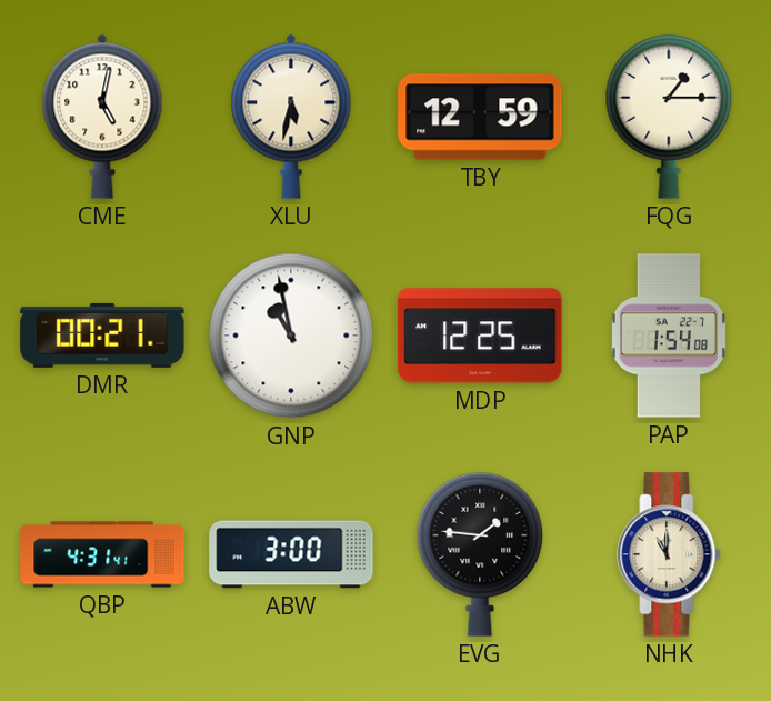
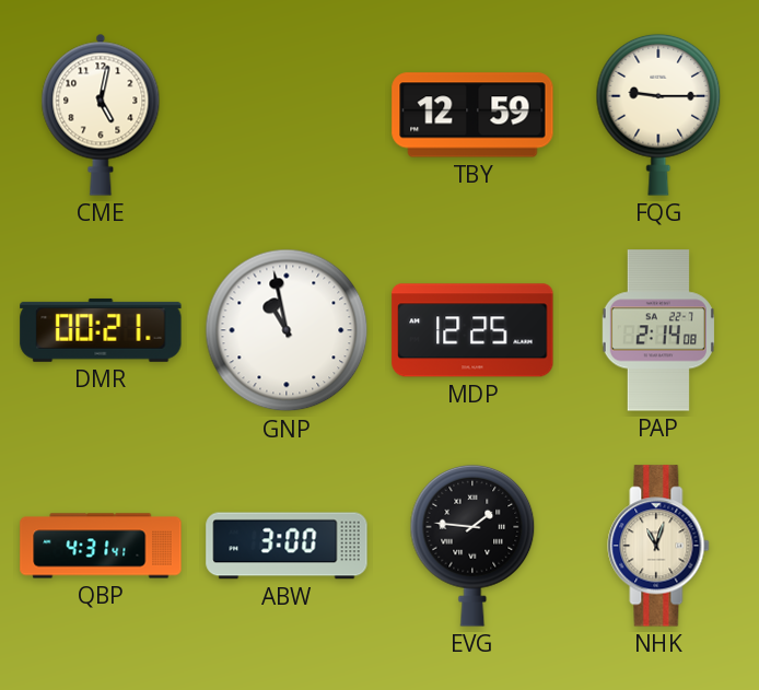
XLU: 5:32 -> none
FQG: 1:15 -> 9:15
PAP: 1:54 -> 2:14
NHK: 11:00 -> 11:03
